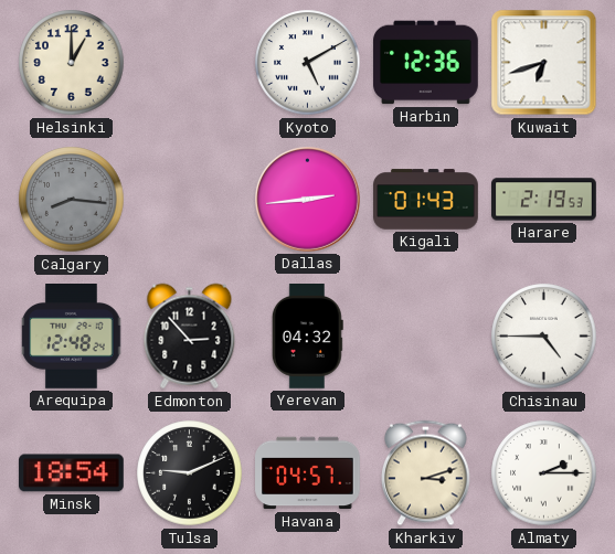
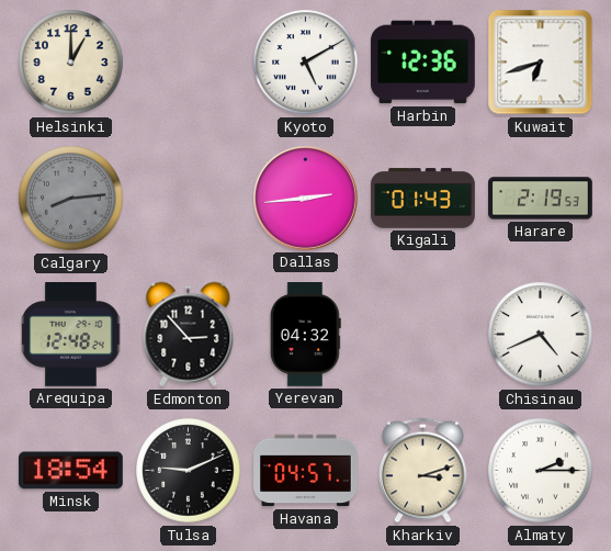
Calgary: 8:16 -> 8:14
Chisinau: 4:45 -> 4:41
